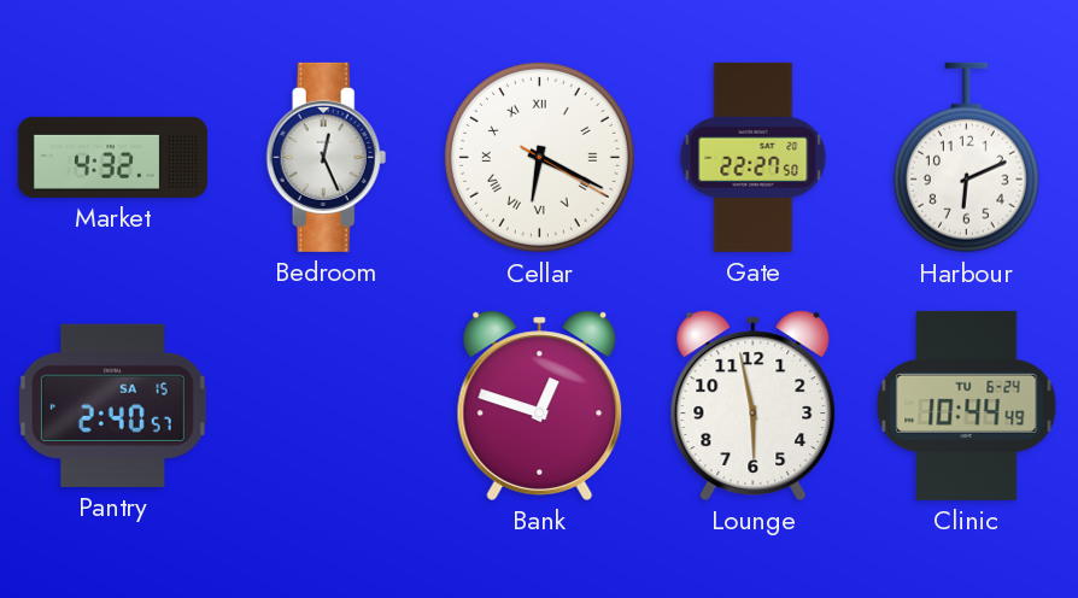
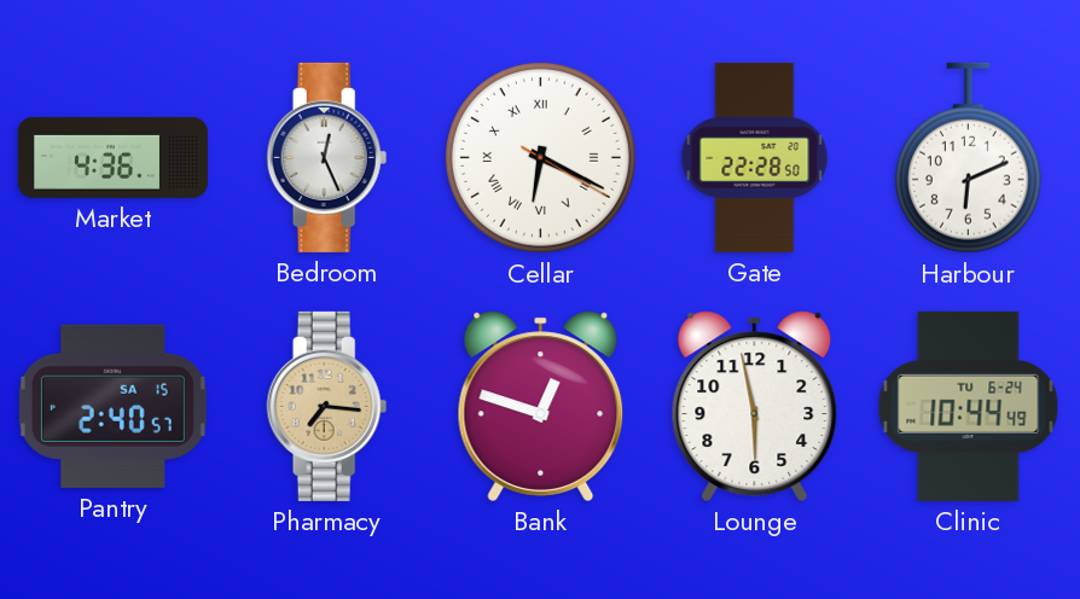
Market: 4:32 -> 4:36
Gate: 22:27 -> 22:28
Pharmacy: none -> 7:16
